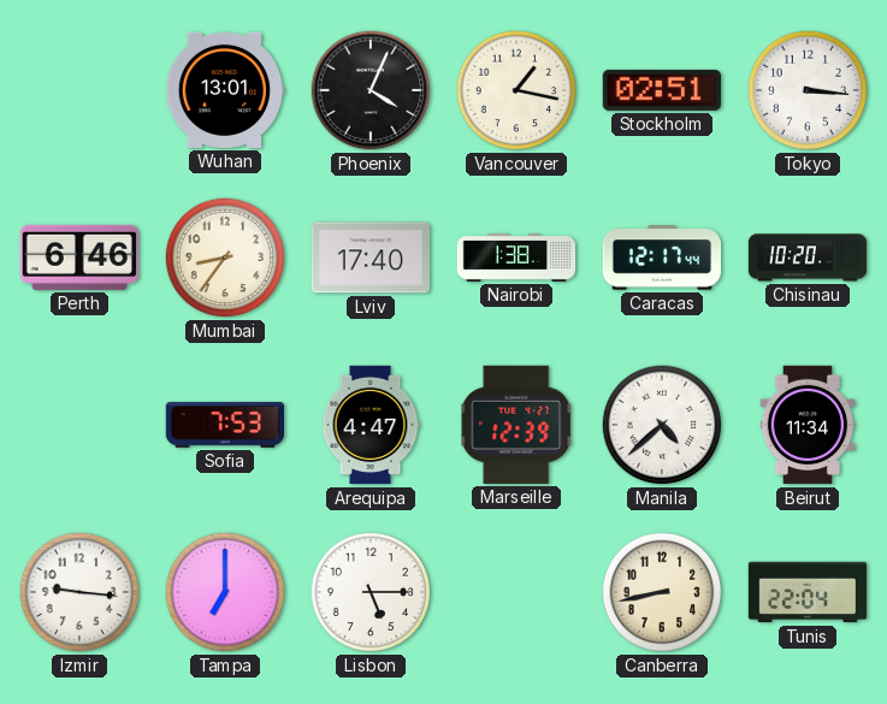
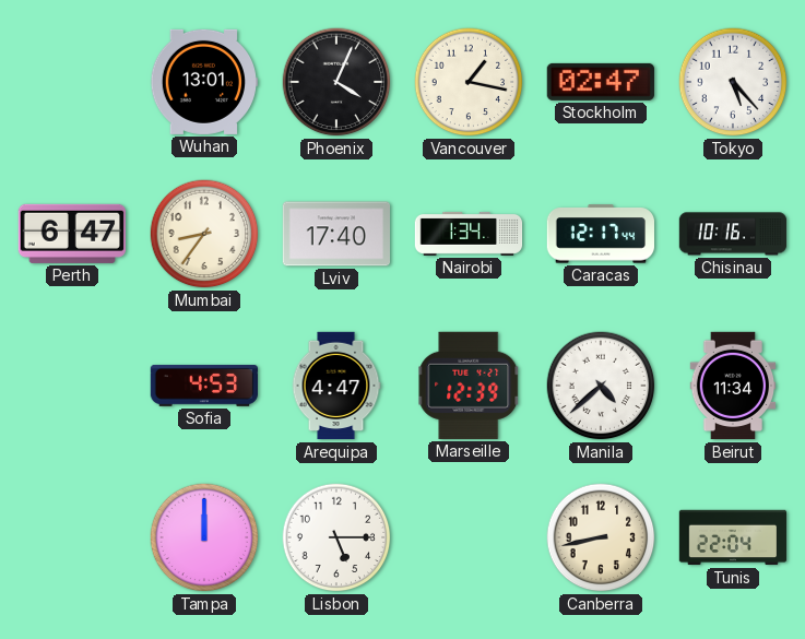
Stockholm: 02:51 -> 02:47
Tokyo: 3:16 -> 5:23
Perth: 6:46 -> 6:47
Nairobi: 1:38 -> 1:34
Chisinau: 10:20 -> 10:16
Sofia: 7:53 -> 4:53
Izmir: 9:16 -> none
Tampa: 7:00 -> 12:00
